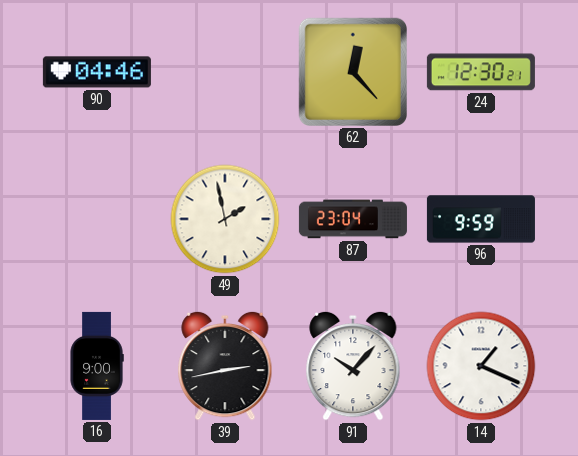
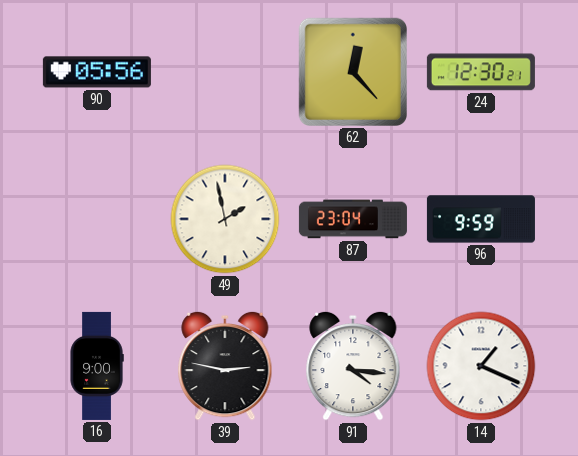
90: 04:46 -> 05:56
39: 2:43 -> 2:47
91: 10:07 -> 4:16
